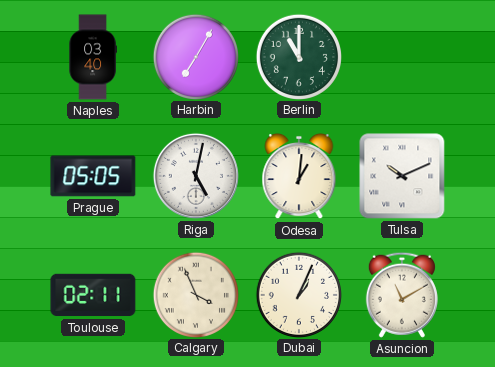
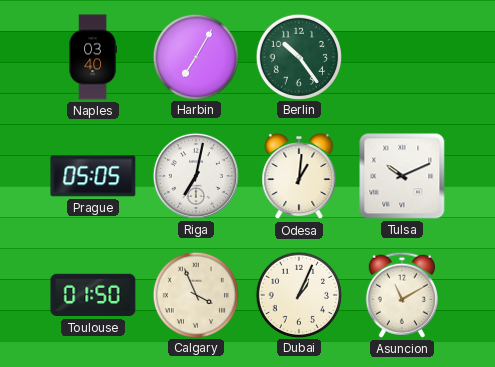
Berlin: 11:00 -> 10:24
Riga: 5:02 -> 7:02
Toulouse: 02:11 -> 01:50
